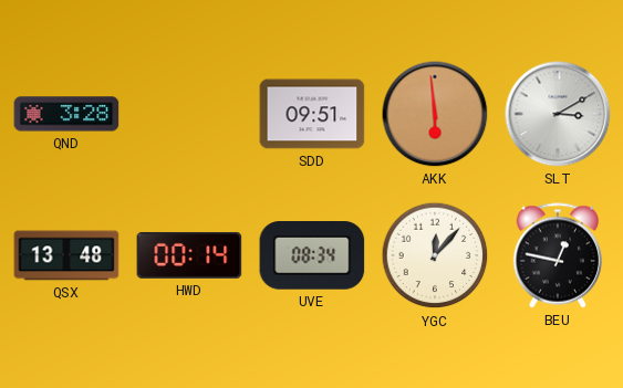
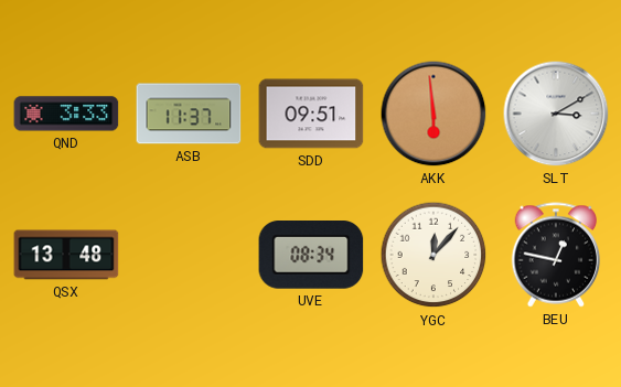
QND: 3:28 -> 3:33
ASB: none -> 11:37
HWD: 00:14 -> none
